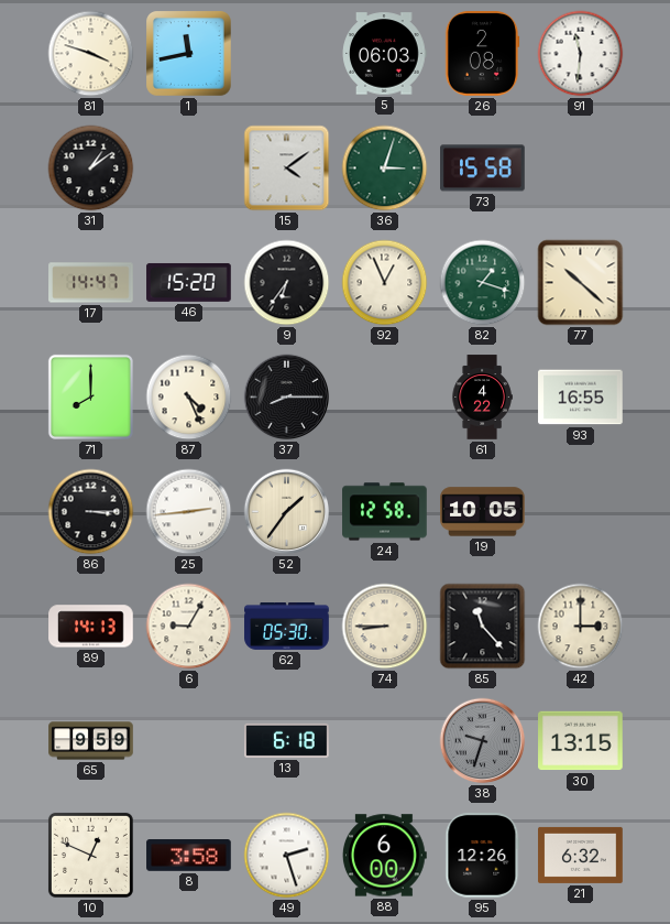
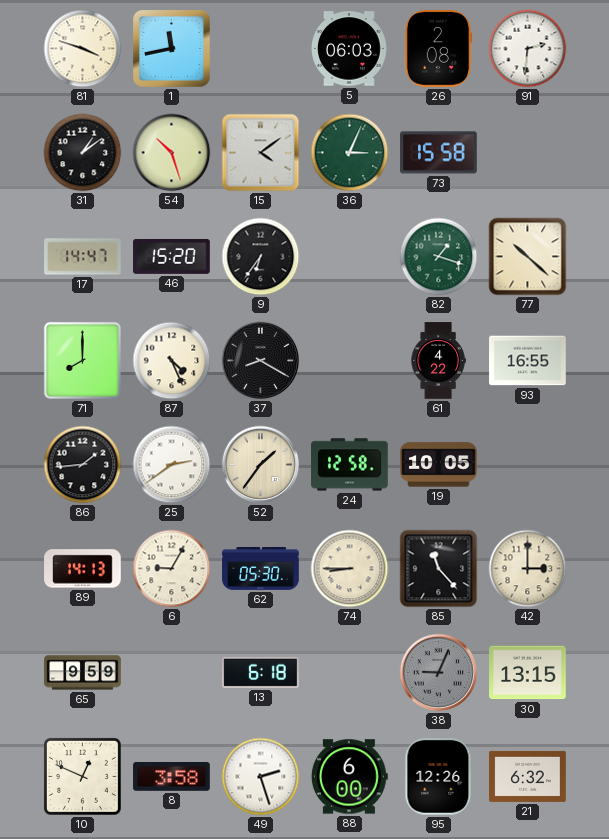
91: 11:31 -> 2:31
54: none -> 10:27
36: 3:03 -> 3:04
92: 12:56 -> none
37: 8:15 -> 8:20
86: 3:15 -> 1:44
25: 2:44 -> 2:39
38: 9:33 -> 9:04
